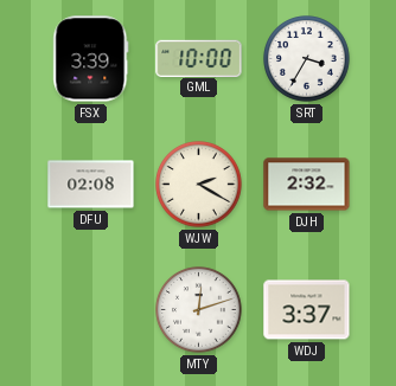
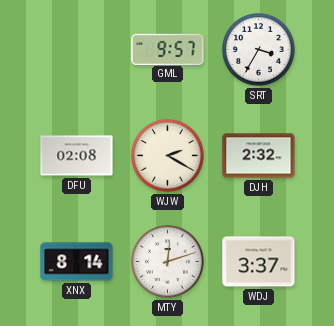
FSX: 3:39 -> none
GML: 10:00 -> 9:57
XNX: none -> 8:14
